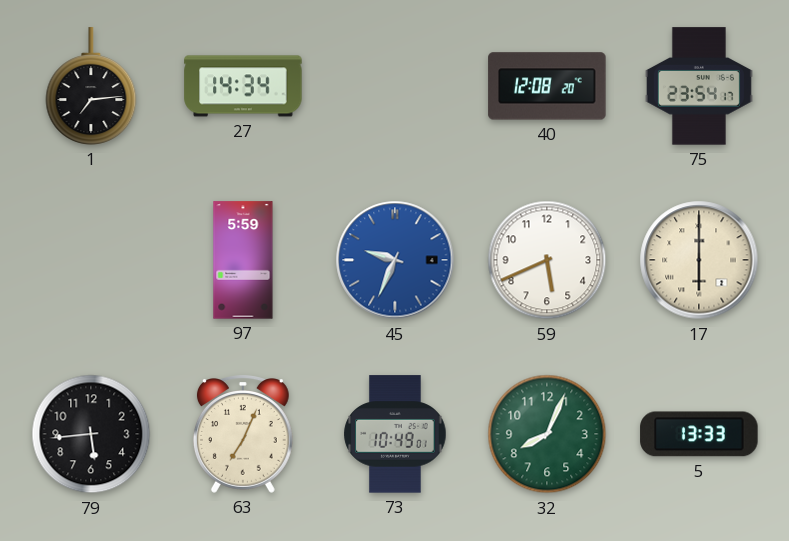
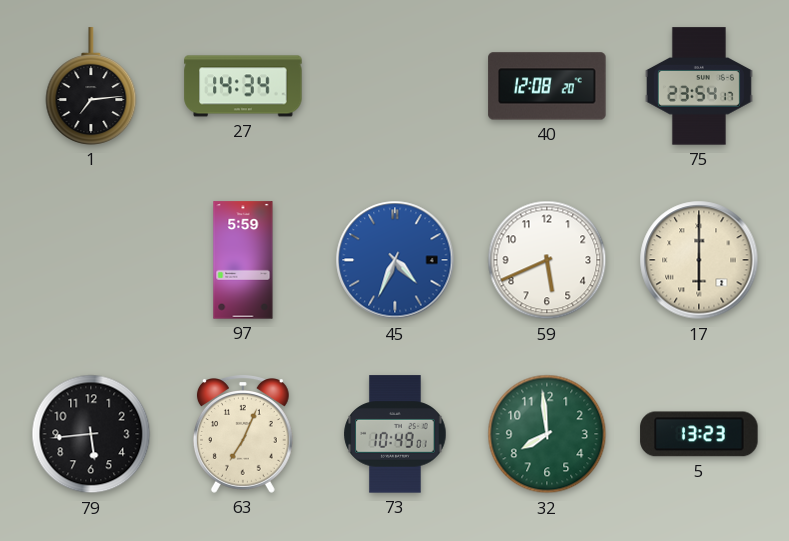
45: 9:34 -> 4:34
32: 8:04 -> 7:59
5: 13:33 -> 13:23
